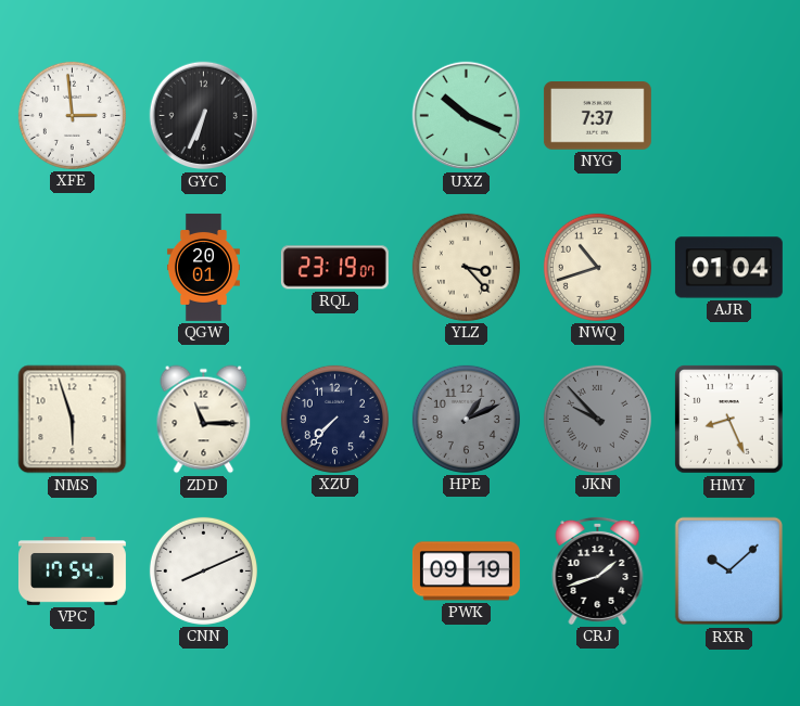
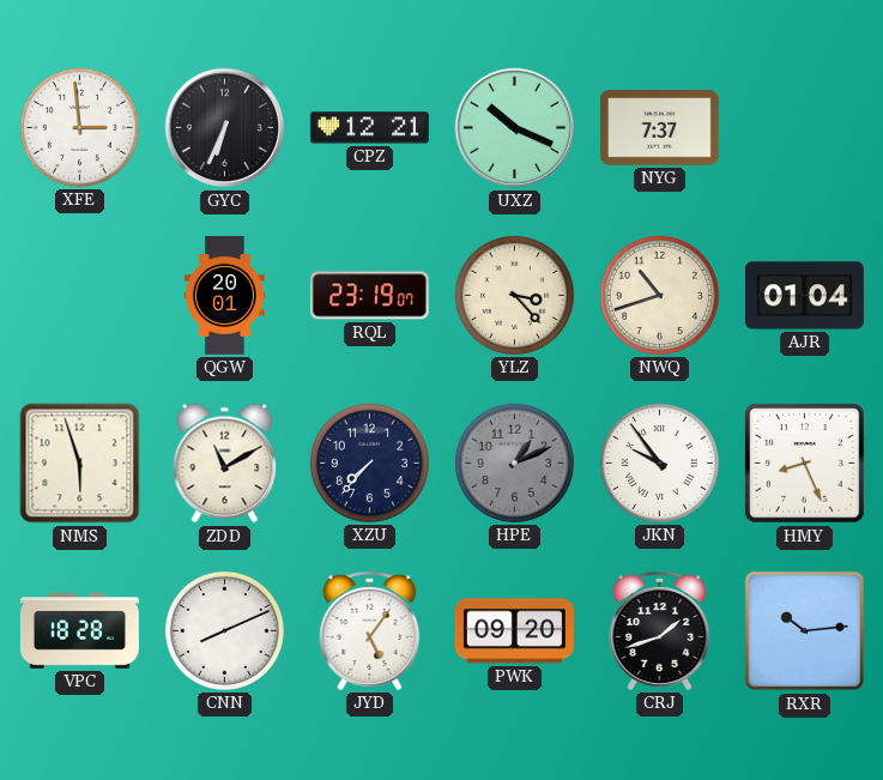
CPZ: none -> 12:21
ZDD: 11:15 -> 11:10
JKN: 9:53 -> 9:54
JKN dial: grey -> white
VPC: 17:54 -> 18:28
JYD: none -> 5:06
PWK: 09:19 -> 09:20
RXR: 10:08 -> 10:14
